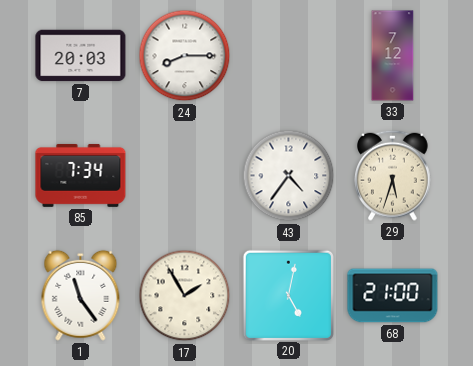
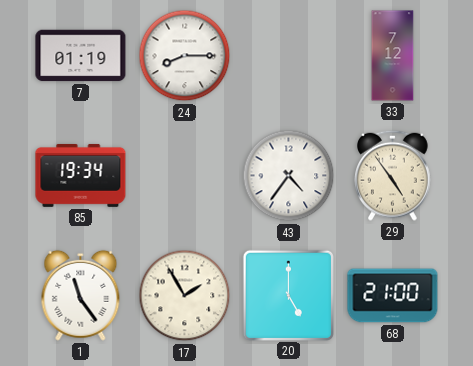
7: 20:03 -> 01:19
85: 7:34 -> 19:34
29: 5:33 -> 4:54
20: 5:02 -> 5:00
